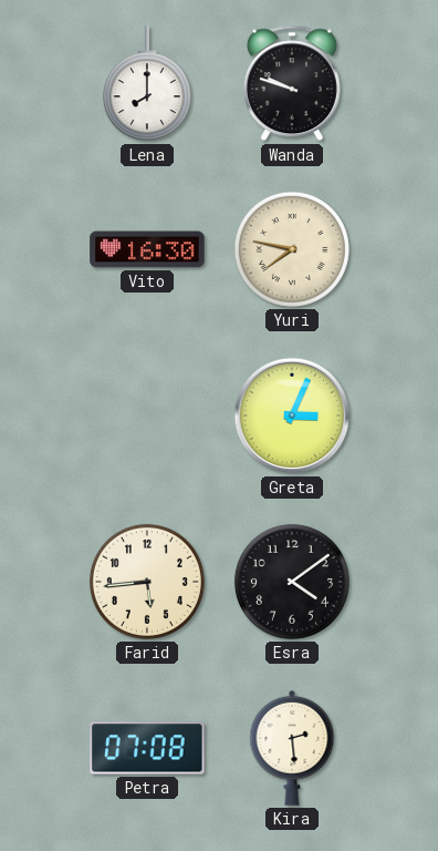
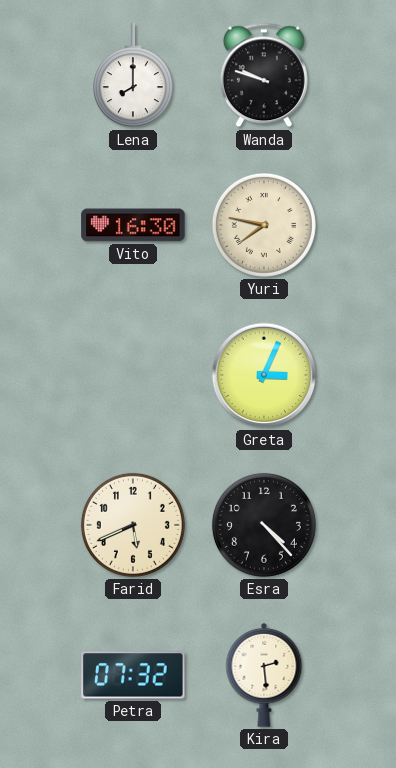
Farid: 5:44 -> 5:41
Esra: 4:09 -> 4:23
Petra: 07:08 -> 07:32
